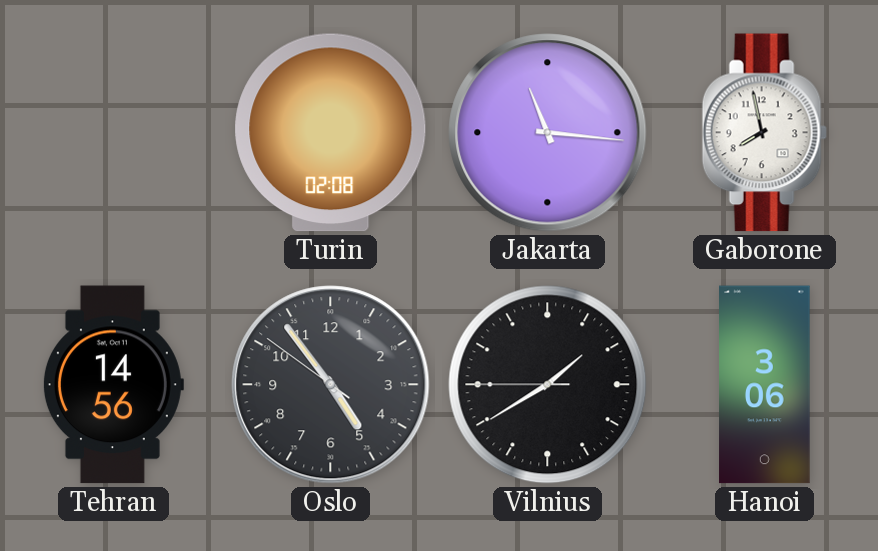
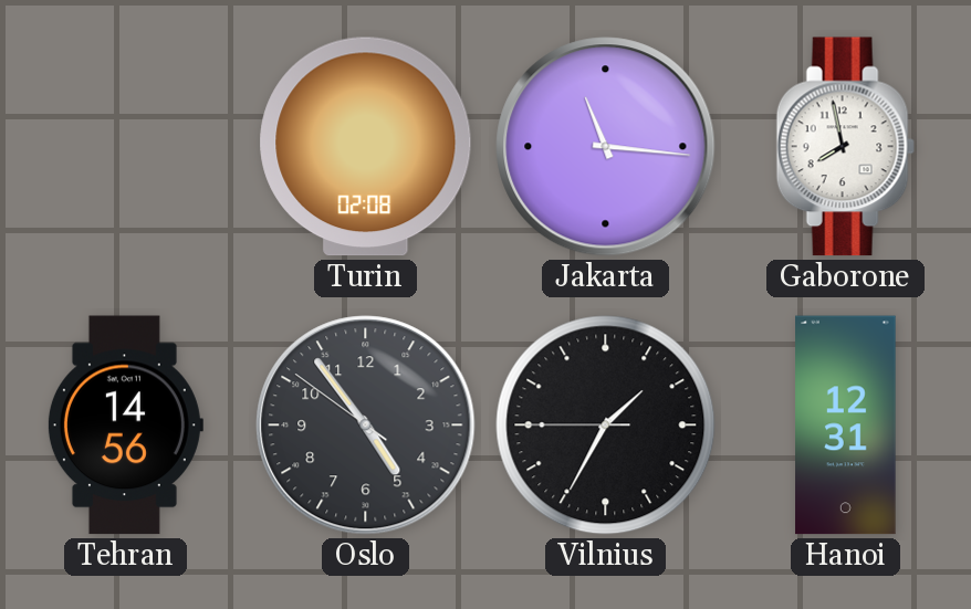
Vilnius: 1:39 -> 1:34
Hanoi: 3:06 -> 12:31
